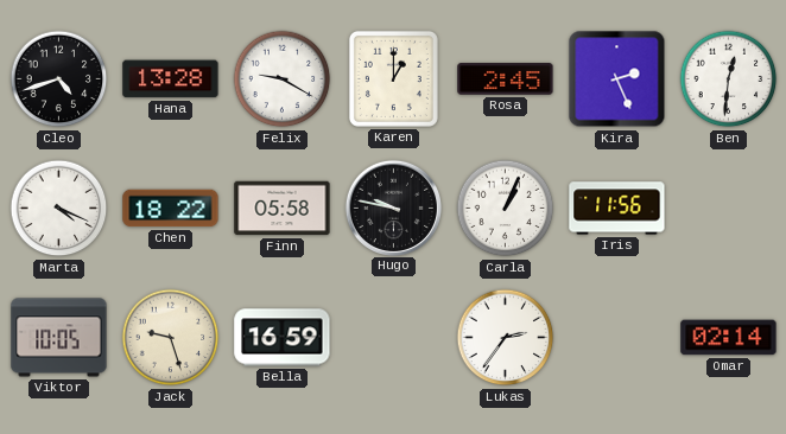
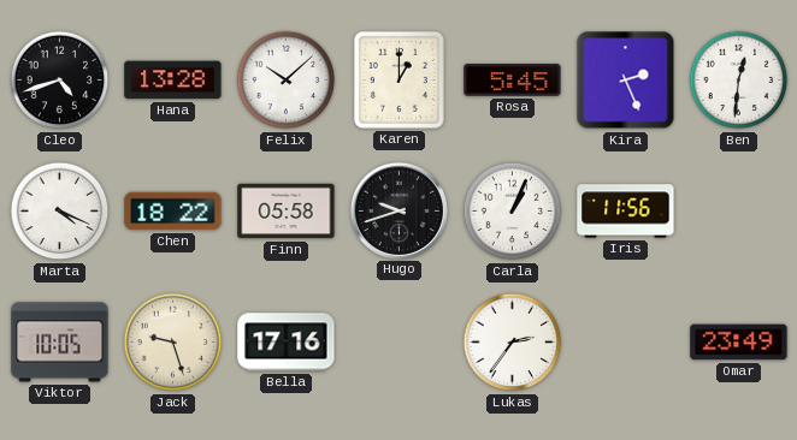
Felix: 9:20 -> 10:08
Rosa: 2:45 -> 5:45
Hugo: 9:47 -> 9:42
Bella: 16:59 -> 17:16
Omar: 02:14 -> 23:49
